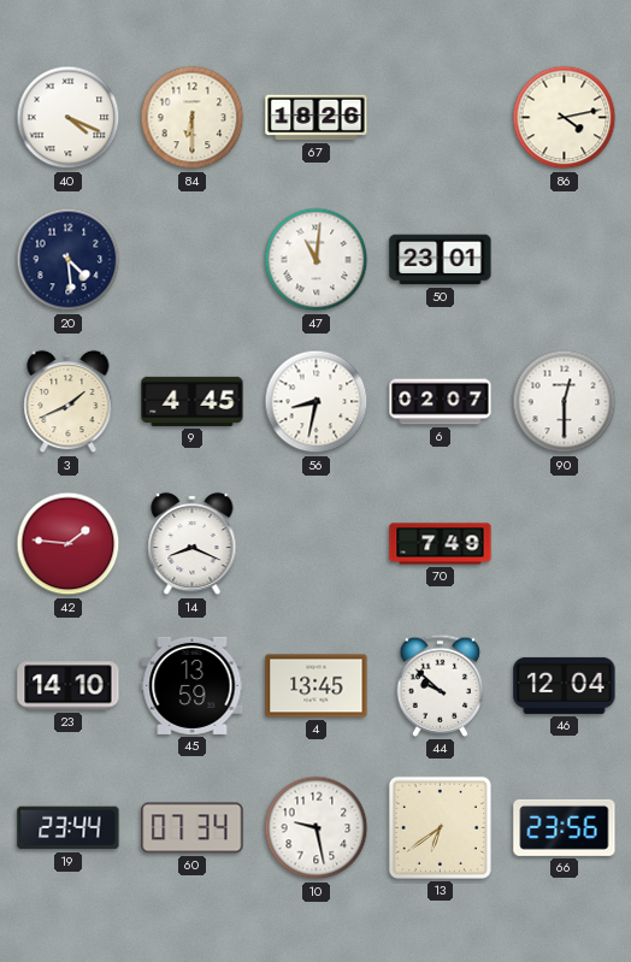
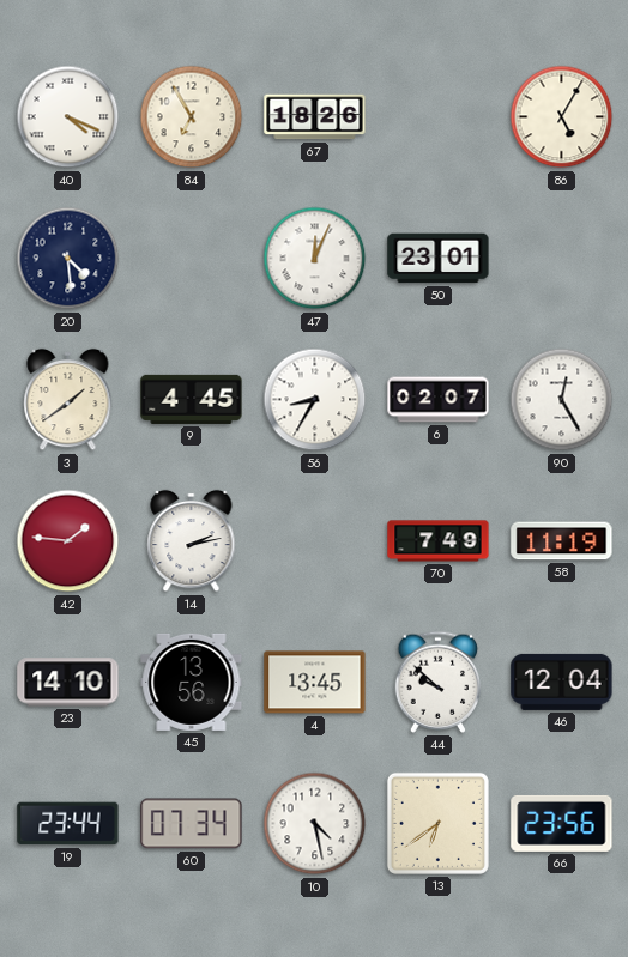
84: 6:30 -> 6:55
86: 4:13 -> 5:05
47: 11:01 -> 12:04
3: 1:41 -> 1:39
56: 8:32 -> 8:35
90: 12:30 -> 12:25
14: 8:19 -> 2:13
58: none -> 11:19
45: 13:59 -> 13:56
10: 9:28 -> 4:28
